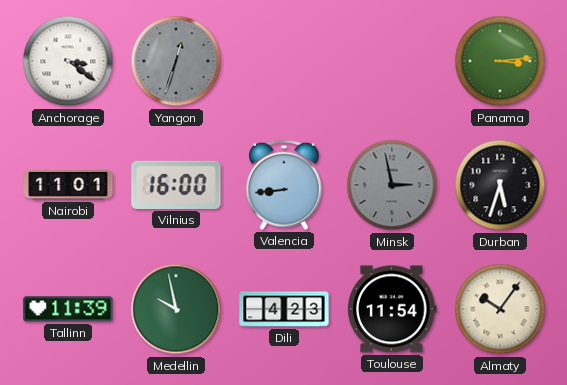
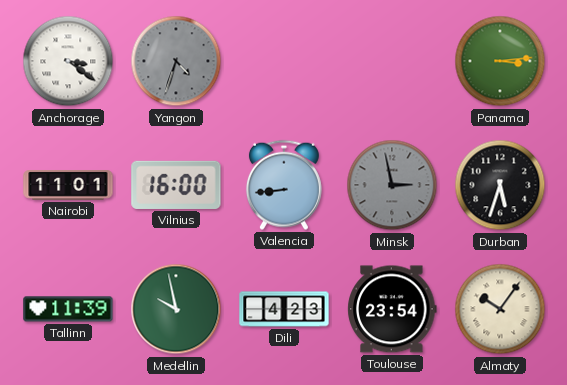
Yangon: 12:33 -> 4:33
Toulouse: 11:54 -> 23:54
